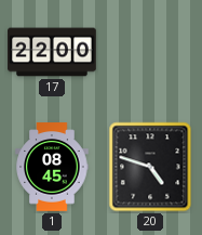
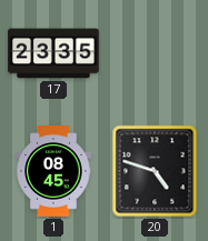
17: 22:00 -> 23:35
